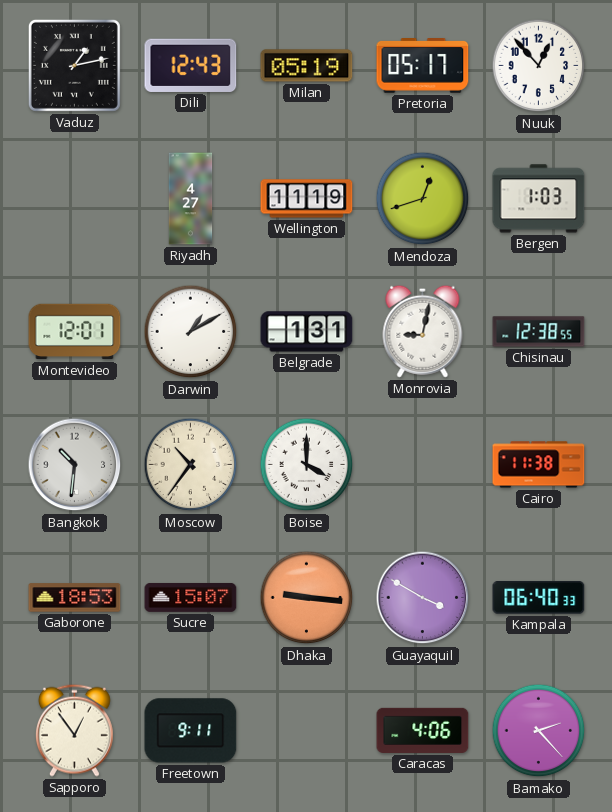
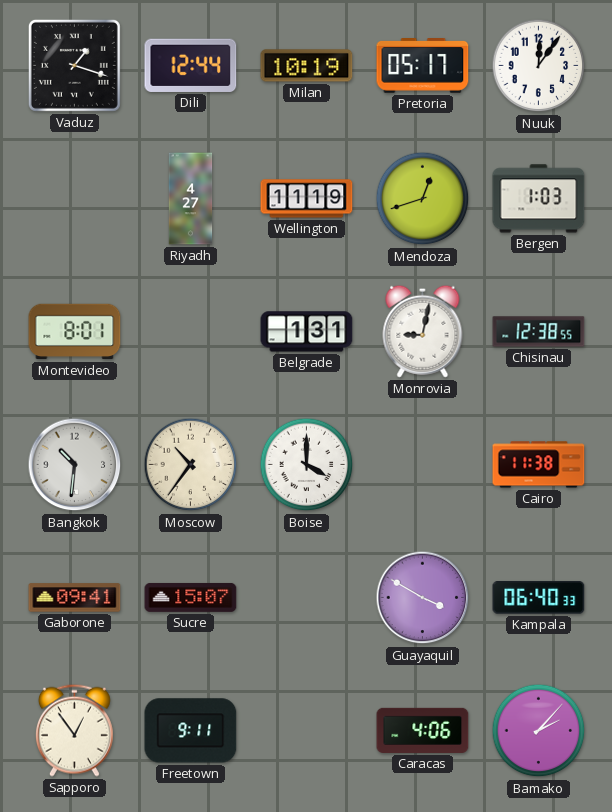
Vaduz: 1:13 -> 1:18
Dili: 12:43 -> 12:44
Milan: 05:19 -> 10:19
Nuuk: 12:53 -> 12:06
Montevideo: 12:01 -> 8:01
Darwin: 1:10 -> none
Gaborone: 18:53 -> 09:41
Dhaka: 9:16 -> none
Bamako: 2:23 -> 2:07
